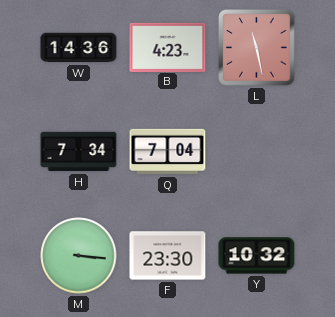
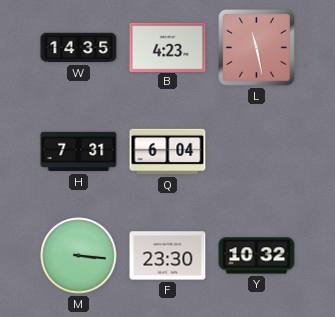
W: 14:36 -> 14:35
H: 7:34 -> 7:31
Q: 7:04 -> 6:04
